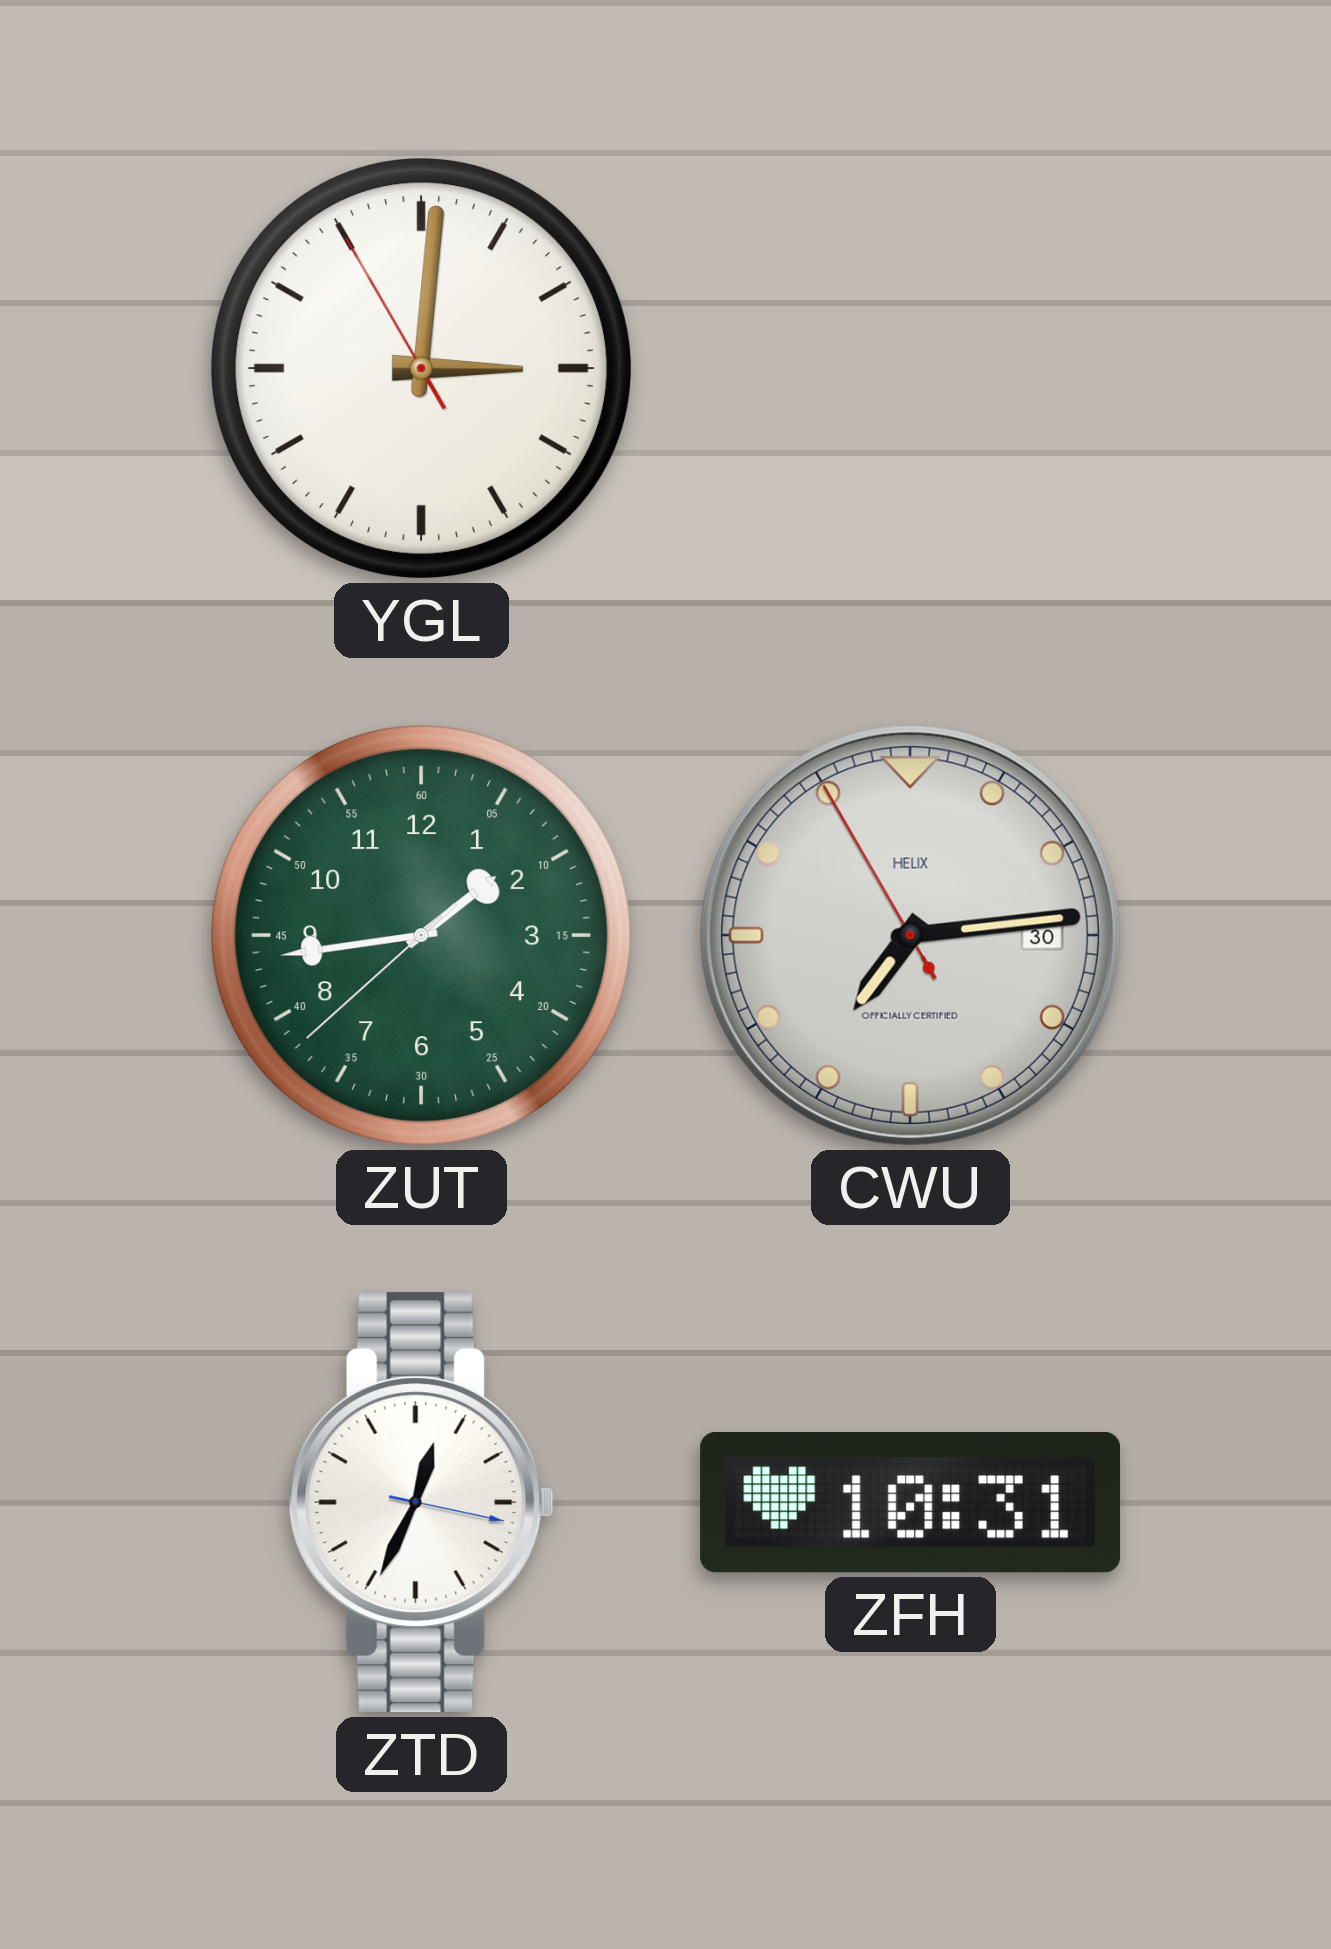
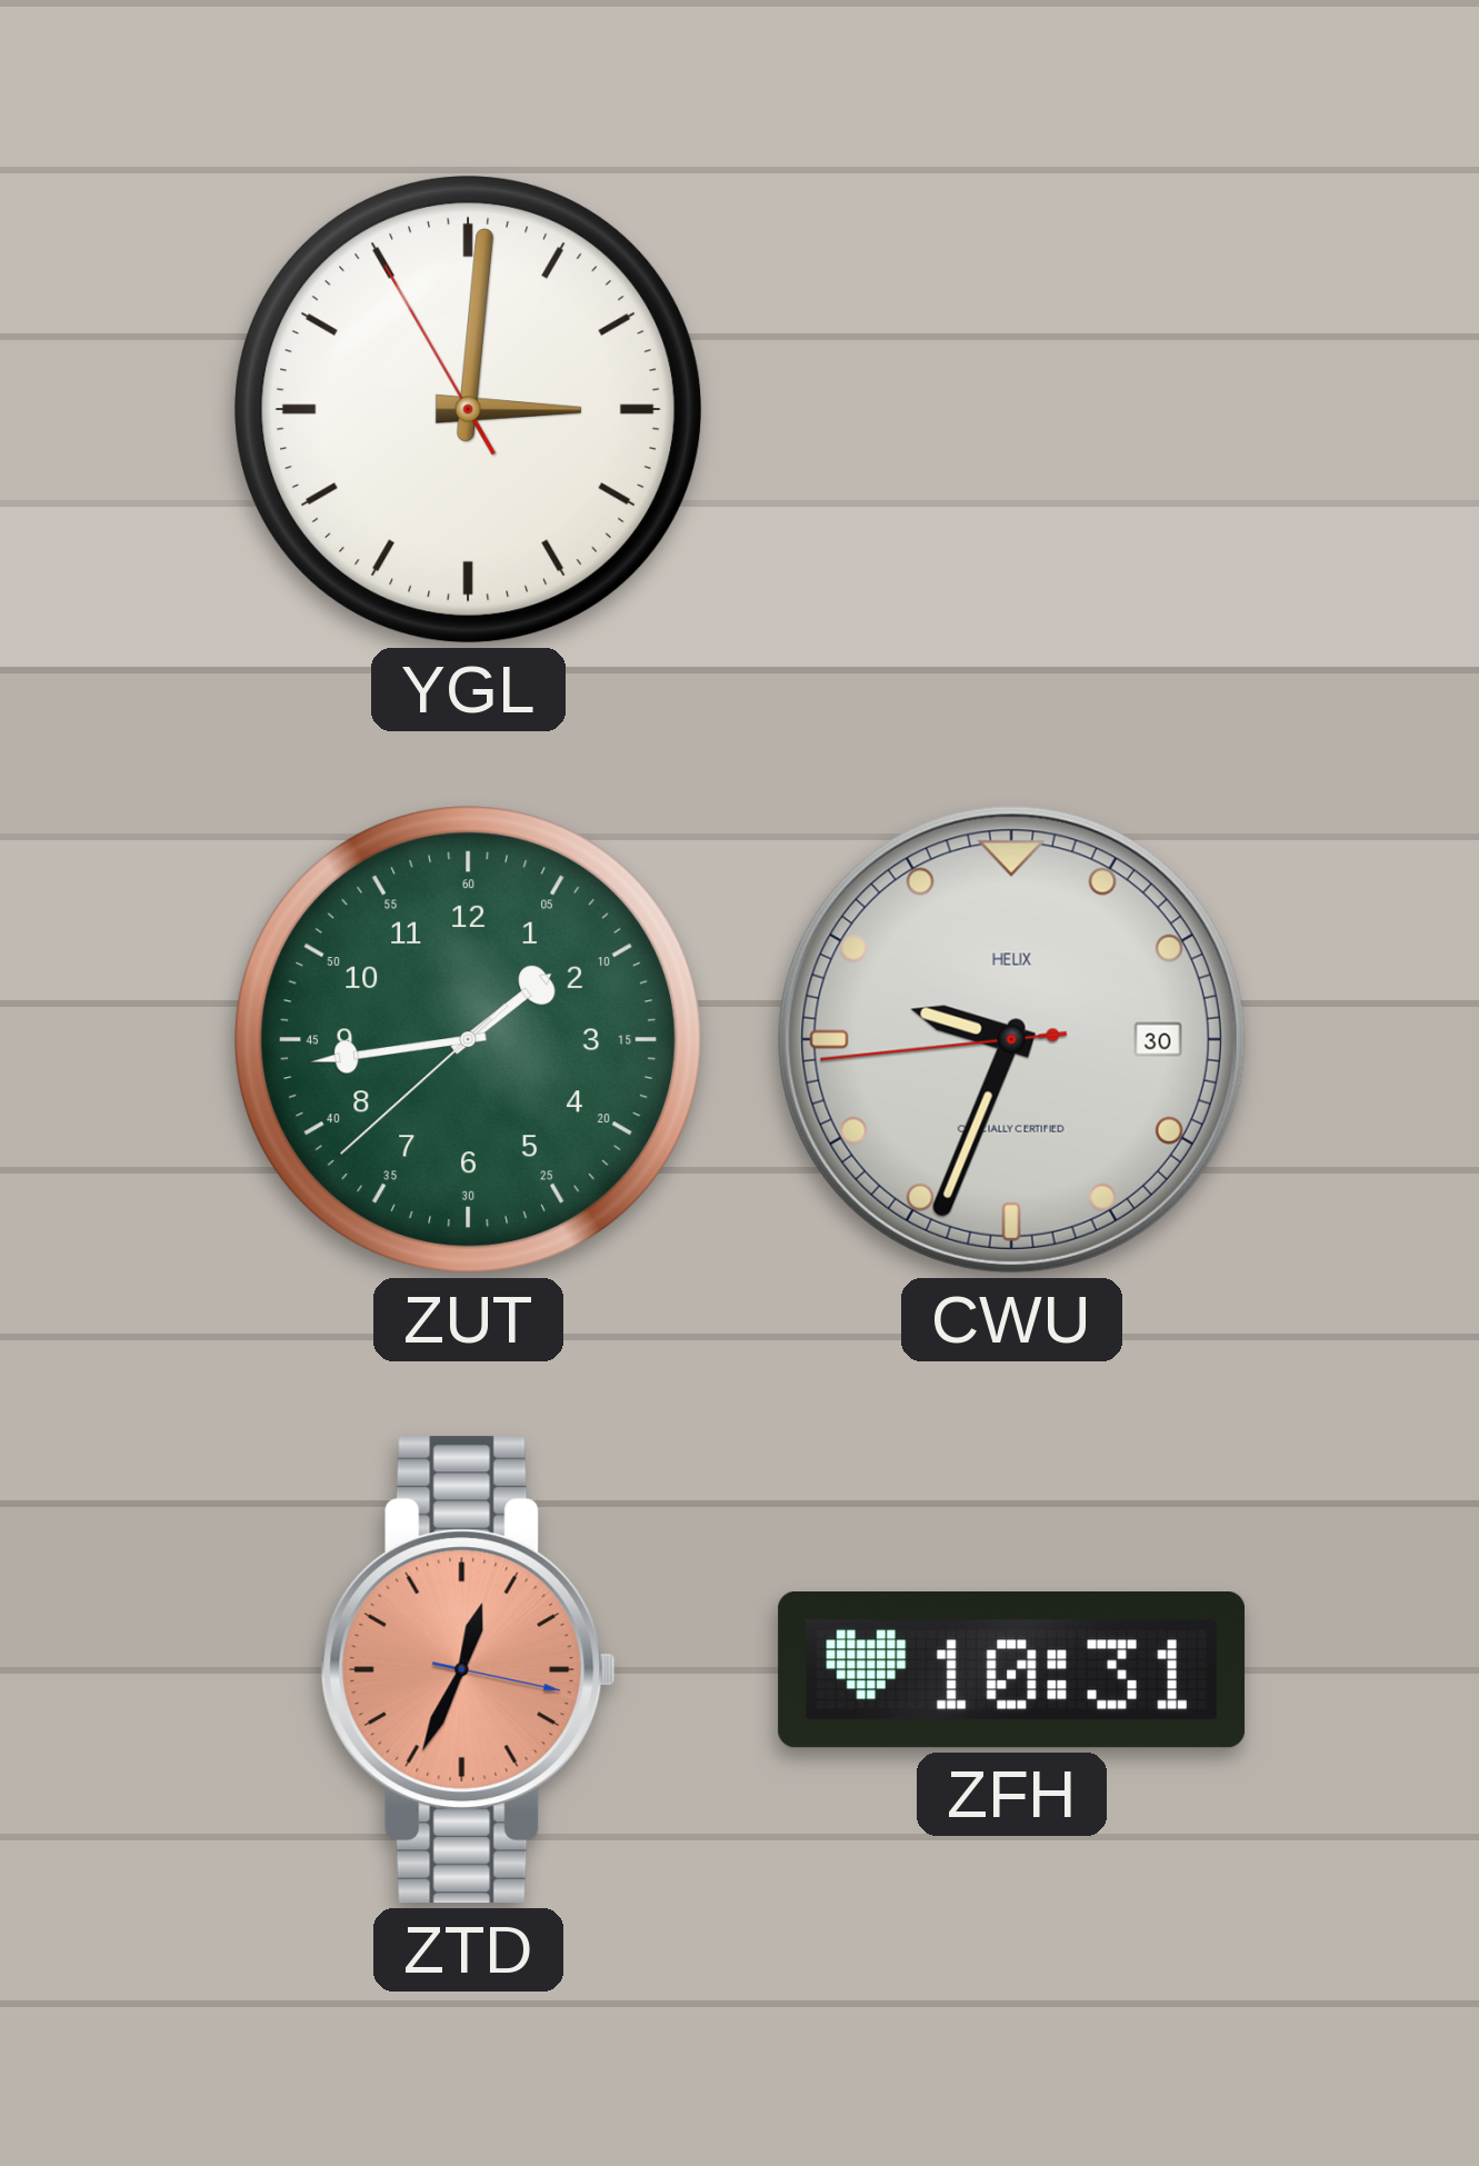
CWU: 7:13 -> 9:33
ZTD dial: white -> salmon
